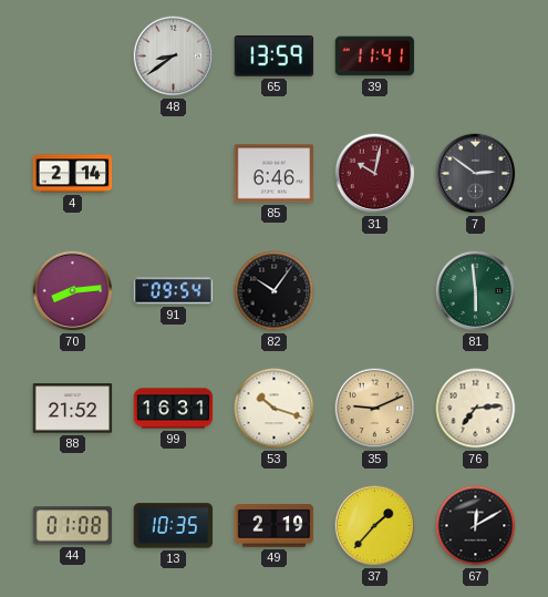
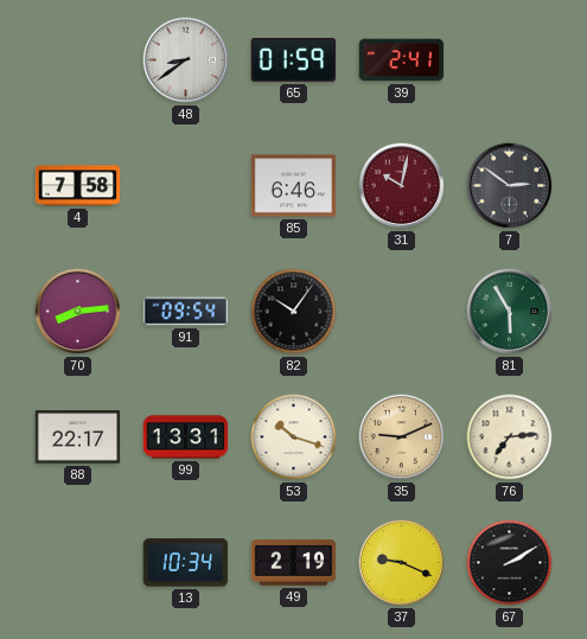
65: 13:59 -> 01:59
39: 11:41 -> 2:41
4: 2:14 -> 7:58
81: 5:59 -> 5:55
88: 21:52 -> 22:17
99: 16:31 -> 13:31
44: 01:08 -> none
13: 10:35 -> 10:34
37: 1:37 -> 9:19
67: 12:10 -> 2:10
